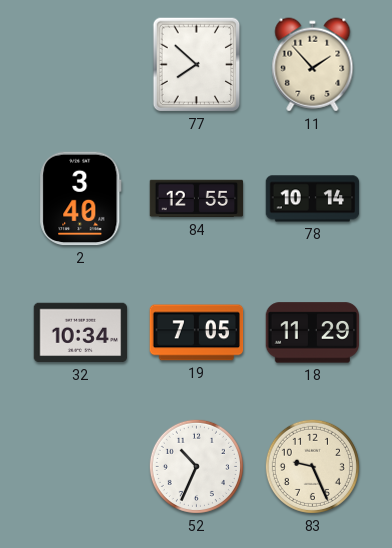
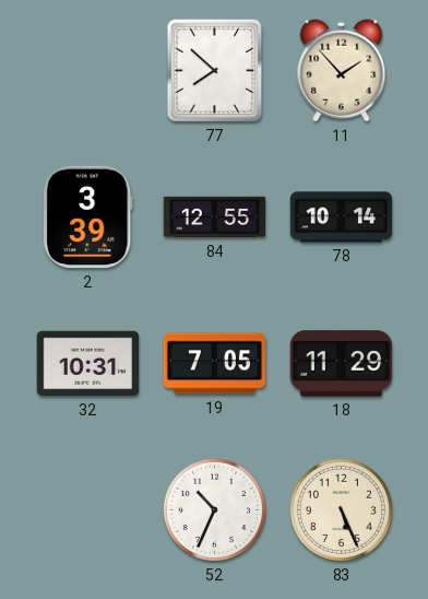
2: 3:40 -> 3:39
32: 10:34 -> 10:31
83: 9:26 -> 5:26
